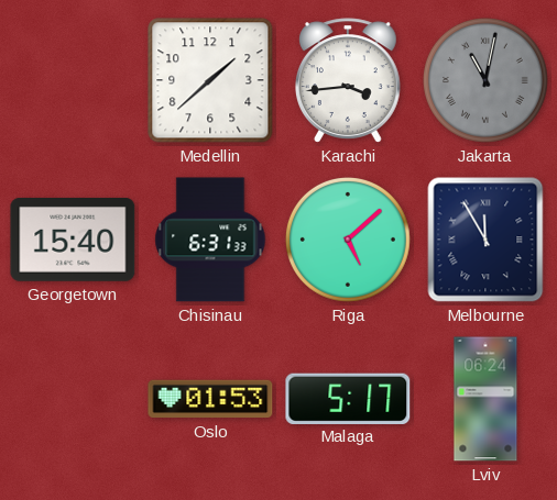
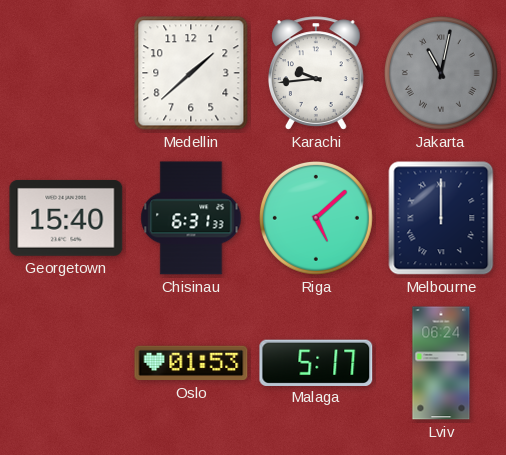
Karachi: 3:44 -> 9:44
Melbourne: 11:55 -> 12:00
